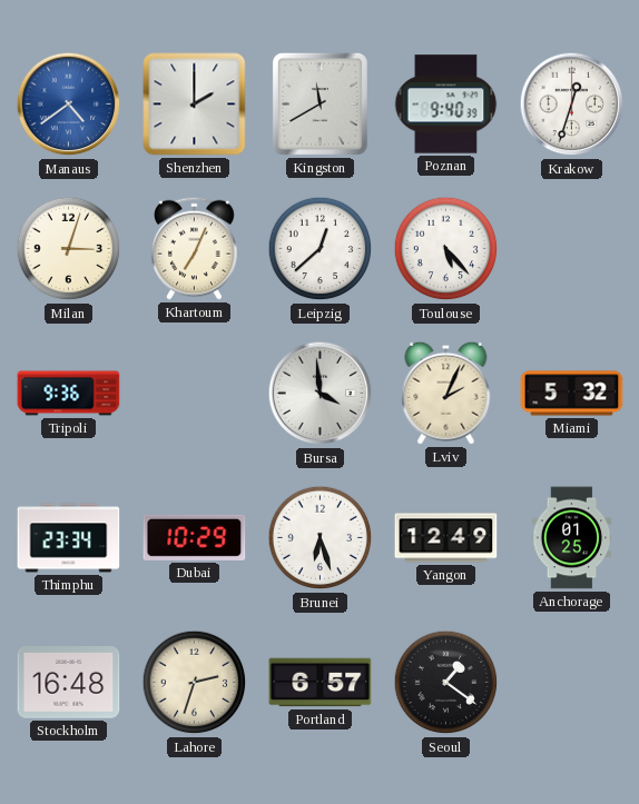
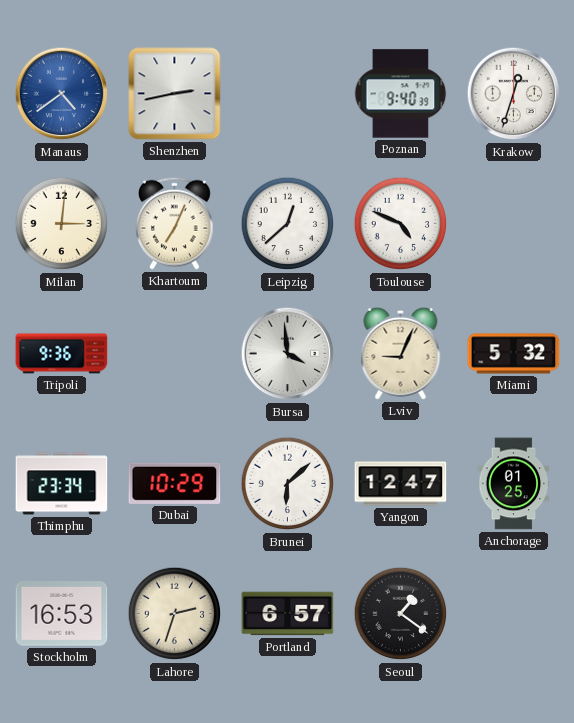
Shenzhen: 2:00 -> 2:43
Kingston: 11:40 -> none
Milan: 3:03 -> 3:01
Toulouse: 5:23 -> 4:49
Lviv: 2:04 -> 9:04
Brunei: 6:27 -> 6:08
Yangon: 12:49 -> 12:47
Stockholm: 16:48 -> 16:53
